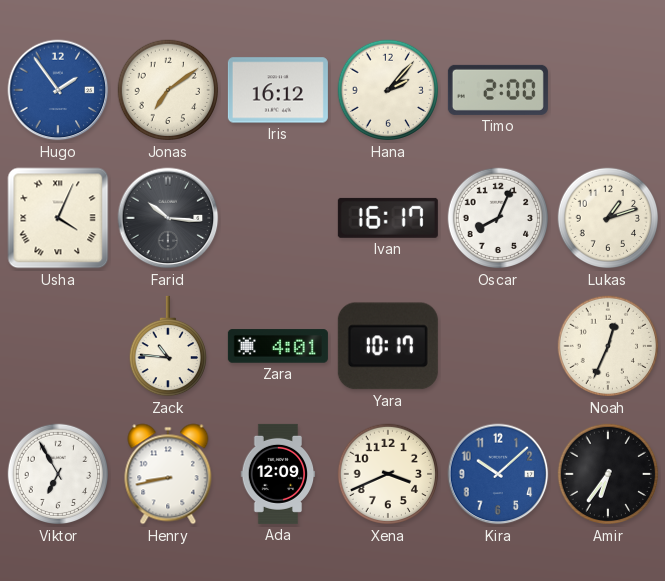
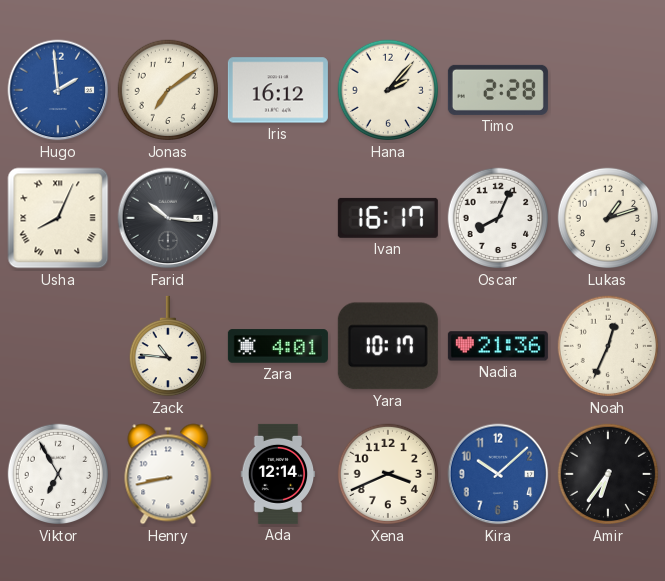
Hugo: 1:54 -> 1:59
Timo: 2:00 -> 2:28
Usha: 4:04 -> 8:04
Nadia: none -> 21:36
Ada: 12:09 -> 12:14
